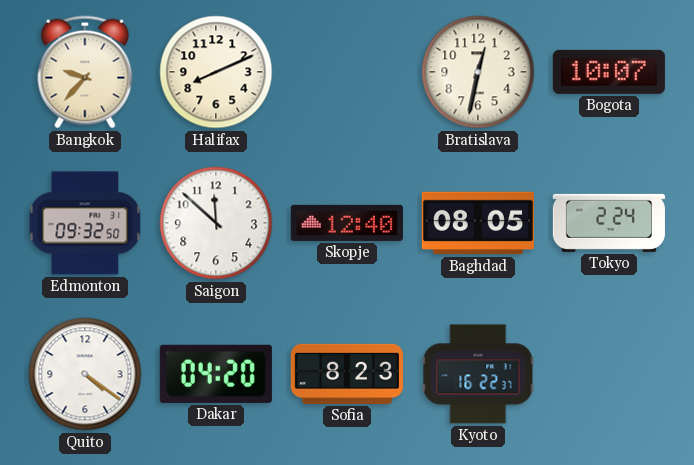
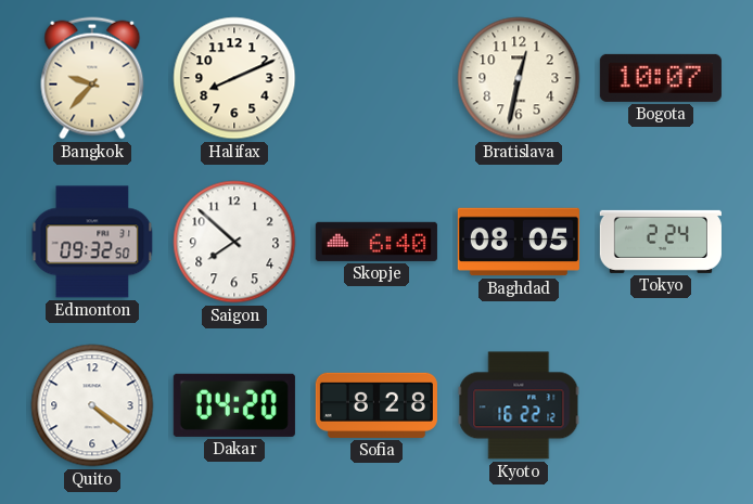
Saigon: 11:52 -> 7:52
Skopje: 12:40 -> 6:40
Sofia: 8:23 -> 8:28
Kyoto: 16:22:37 -> 16:22:12
